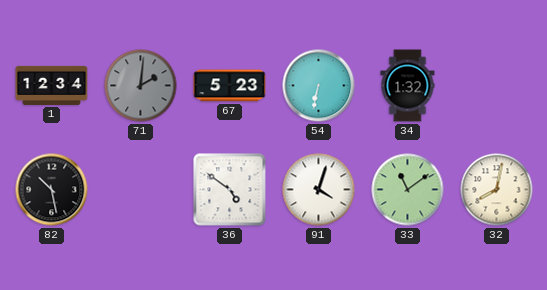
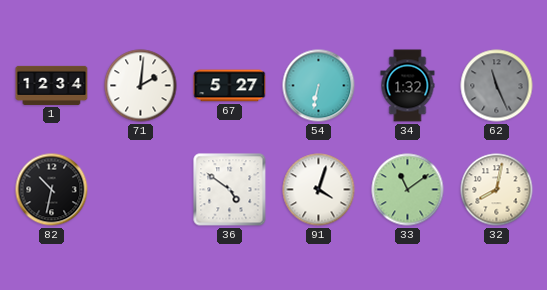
71 dial: grey -> white
67: 5:23 -> 5:27
62: none -> 11:26
82: 10:28 -> 10:32
